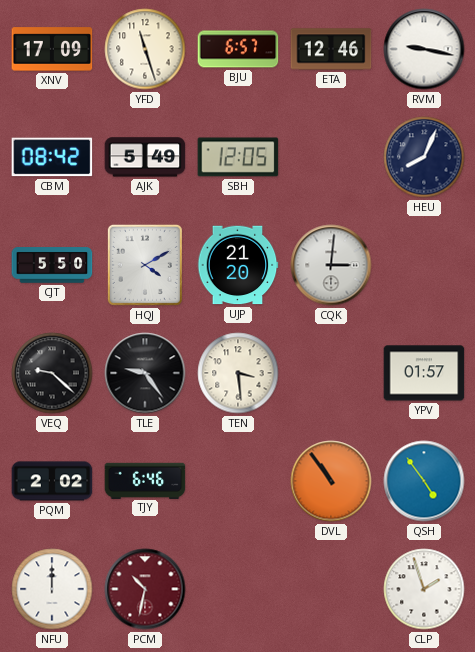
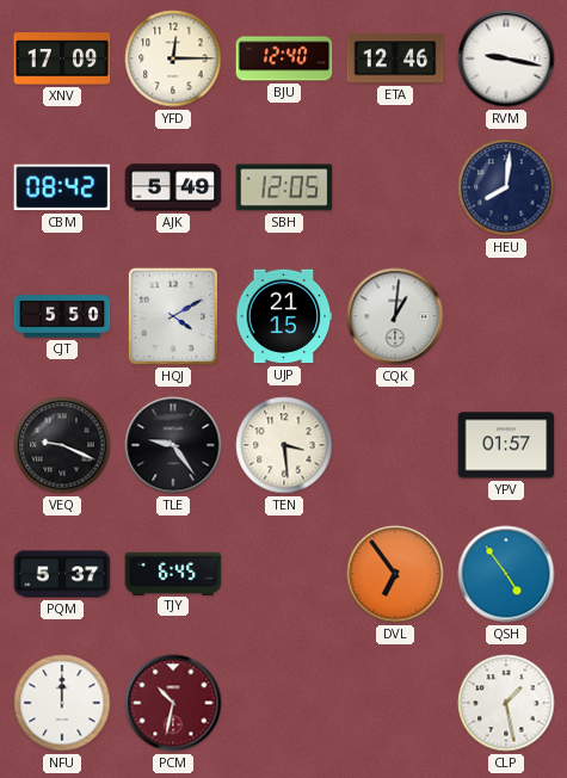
YFD: 11:27 -> 12:15
BJU: 6:57 -> 12:40
HEU: 8:04 -> 8:01
UJP: 21:20 -> 21:15
CQK: 3:01 -> 1:01
VEQ: 9:22 -> 9:19
PQM: 2:02 -> 5:37
TJY: 6:46 -> 6:45
DVL: 10:54 -> 6:54
CLP: 1:57 -> 1:28
